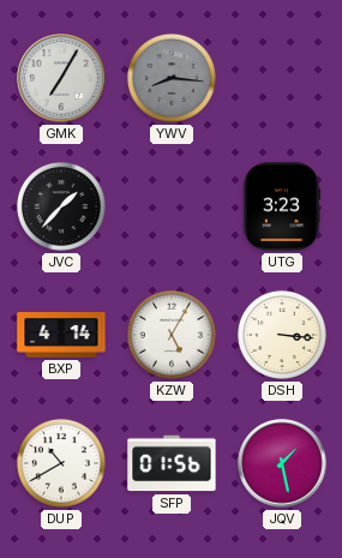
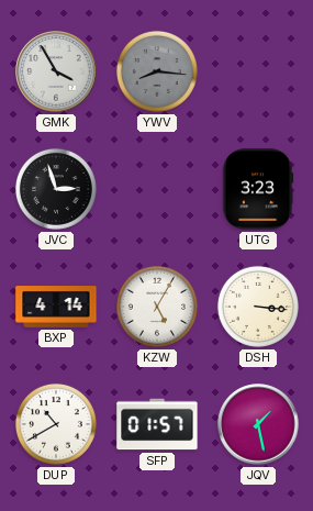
GMK: 7:05 -> 3:55
JVC: 1:37 -> 2:57
SFP: 01:56 -> 01:57
